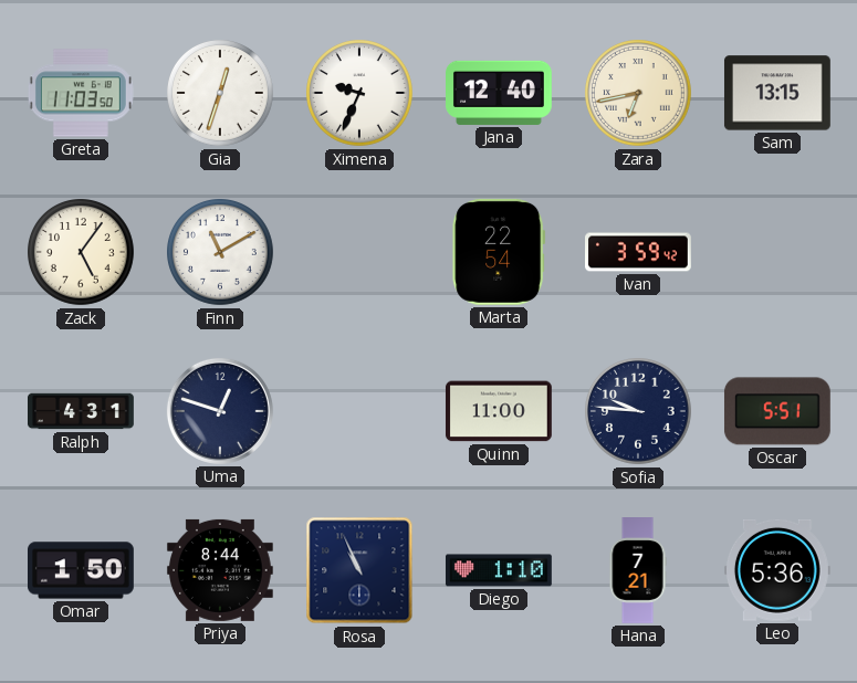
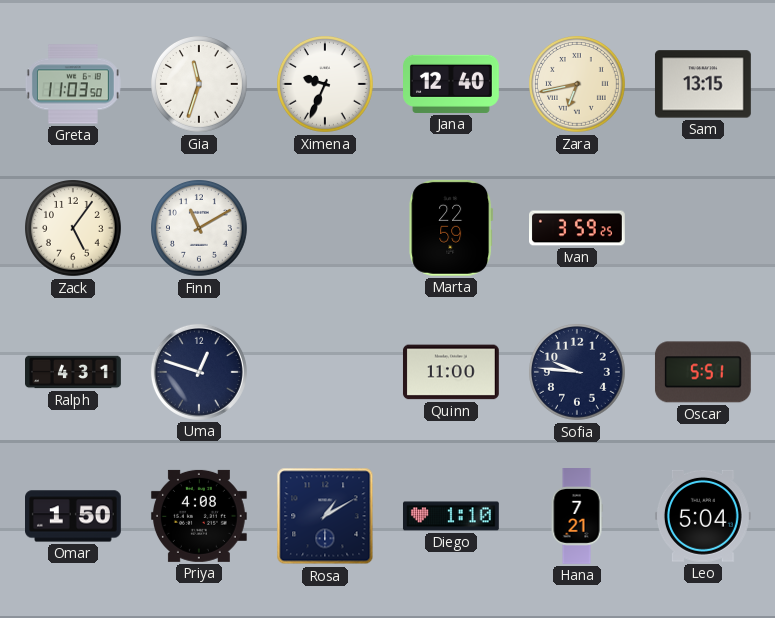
Gia: 12:33 -> 11:33
Marta: 22:54 -> 22:59
Ivan: 3:59:42 -> 3:59:25
Priya: 8:44 -> 4:08
Rosa: 10:56 -> 1:10
Leo: 5:36 -> 5:04
